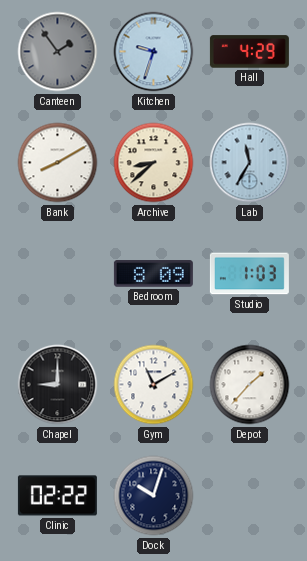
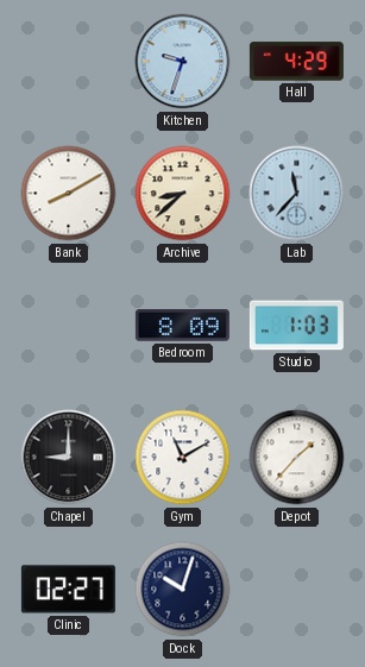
Canteen: 1:54 -> none
Lab: 11:35 -> 11:37
Clinic: 02:22 -> 02:27
